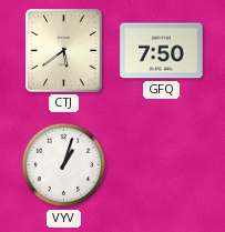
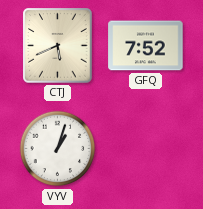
CTJ: 5:39 -> 5:41
GFQ: 7:50 -> 7:52
